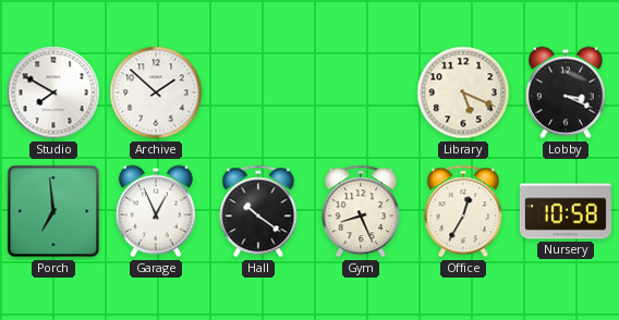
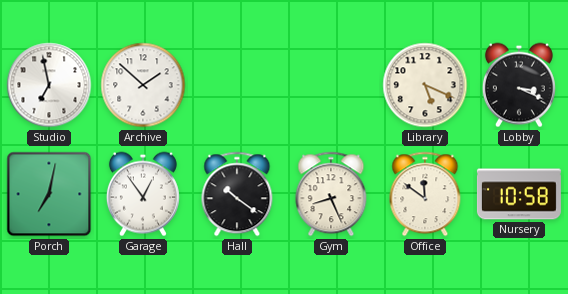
Studio: 7:50 -> 6:58
Porch: 6:59 -> 7:02
Garage: 12:56 -> 12:54
Office: 12:35 -> 11:51
